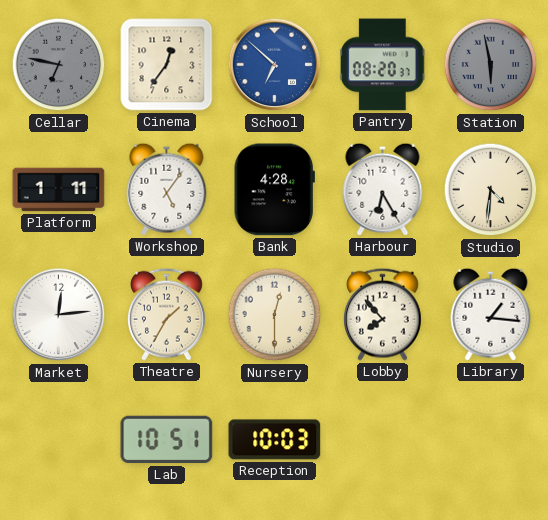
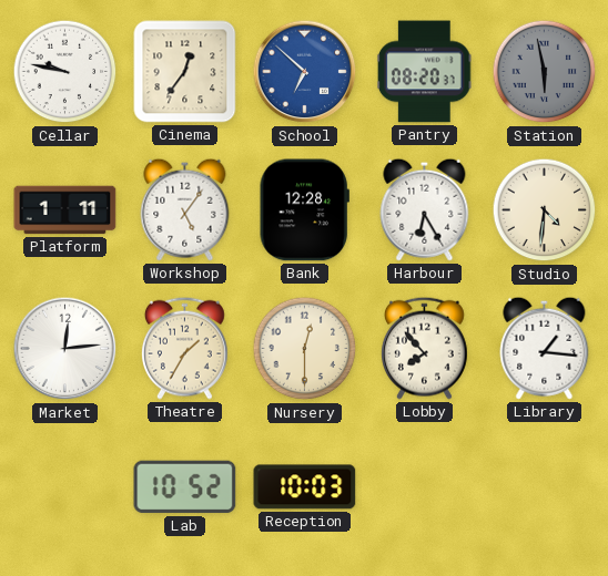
Cellar: 6:47 -> 9:47
Cellar dial: grey -> white
Bank: 4:28 -> 12:28
Lab: 10:51 -> 10:52
